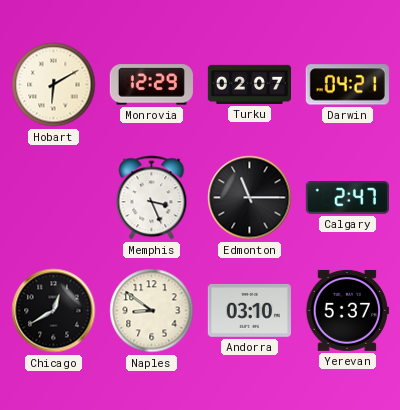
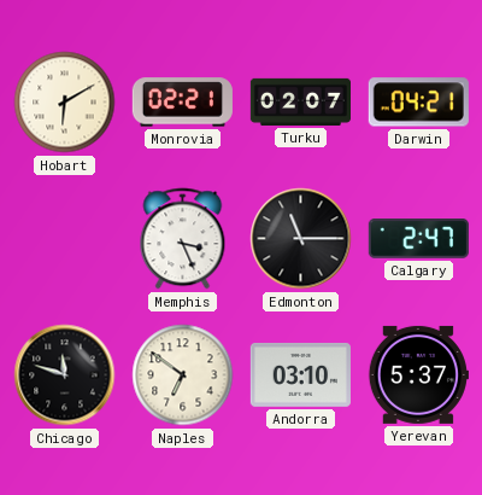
Monrovia: 12:29 -> 02:21
Chicago: 12:40 -> 11:48
Naples: 8:51 -> 6:51
